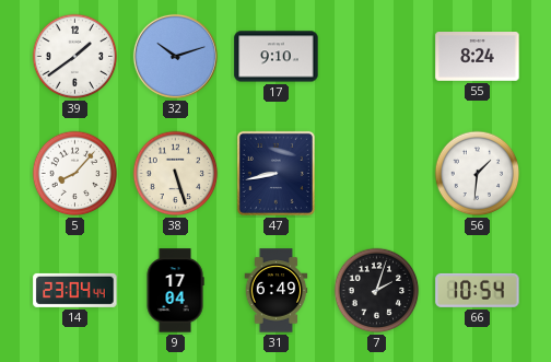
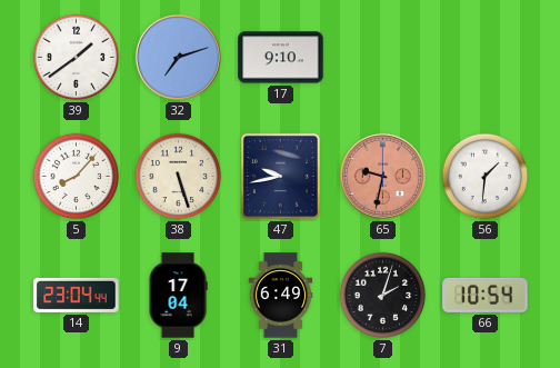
32: 10:12 -> 7:12
55: 8:24 -> none
47: 8:43 -> 9:43
65: none -> 9:32
